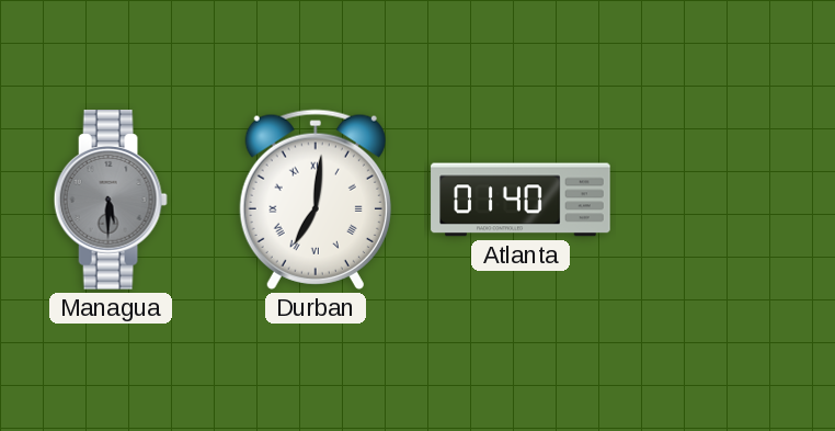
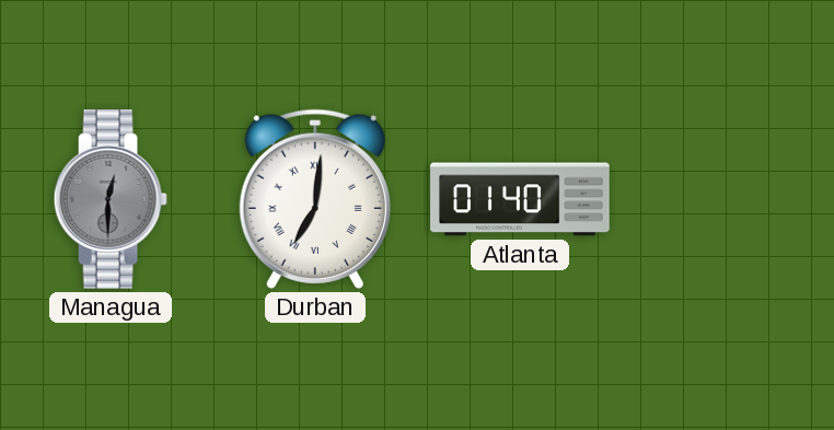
Managua: 5:30 -> 12:30
